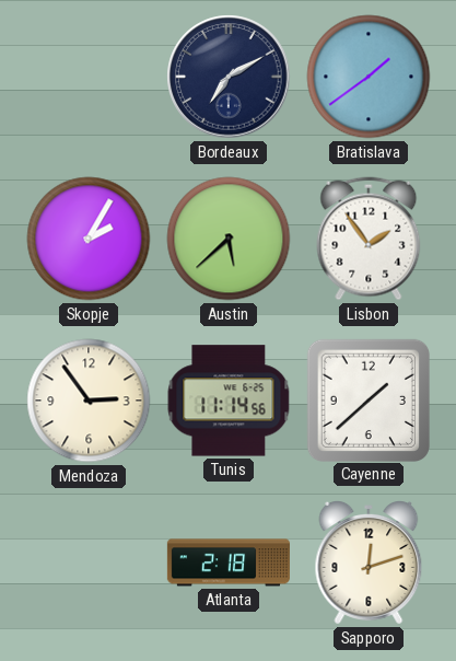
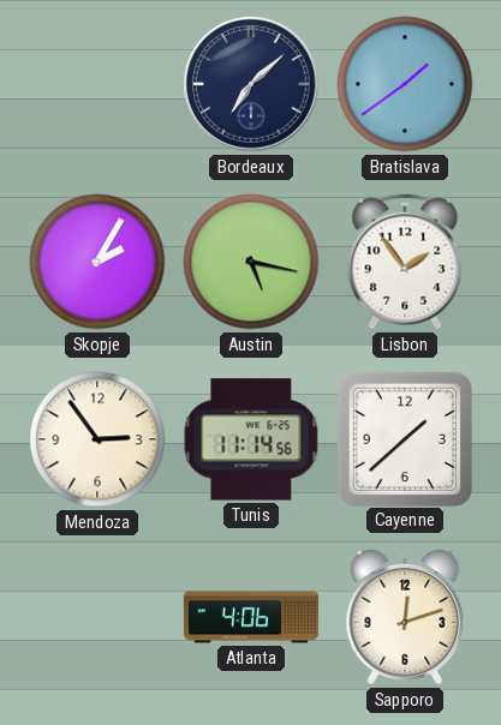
Bordeaux: 7:10 -> 7:08
Austin: 5:38 -> 5:17
Atlanta: 2:18 -> 4:06
